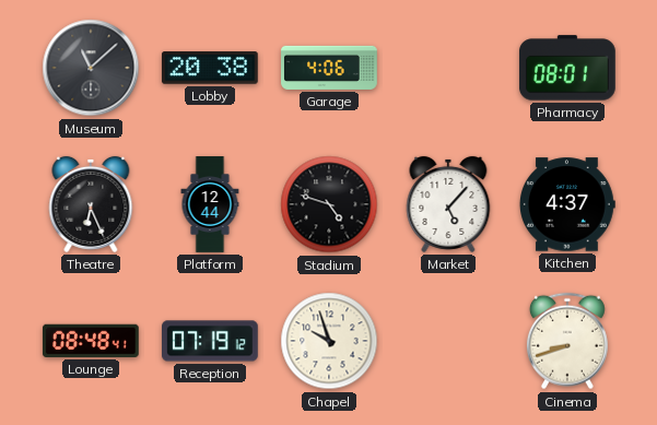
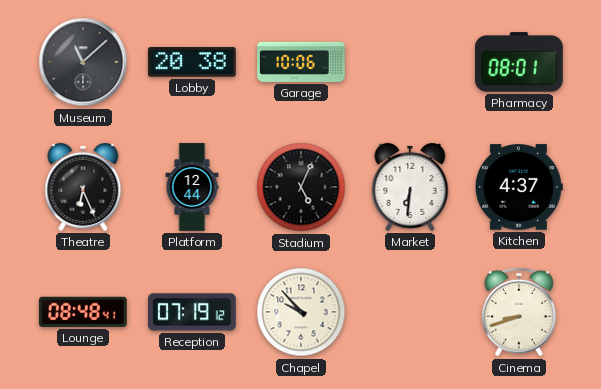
Garage: 4:06 -> 10:06
Stadium: 4:48 -> 5:04
Market: 5:07 -> 6:31
Chapel: 9:57 -> 9:53
